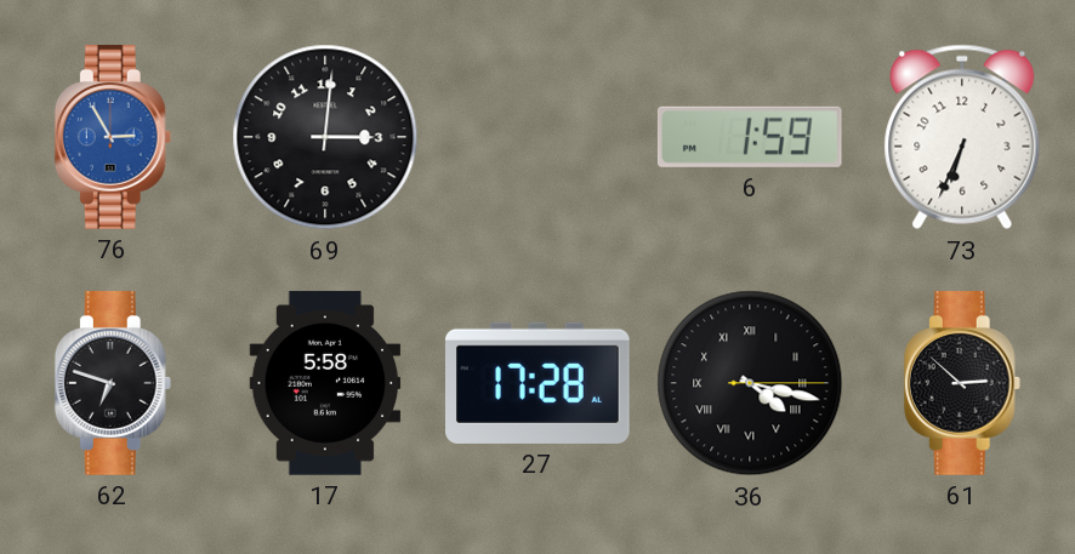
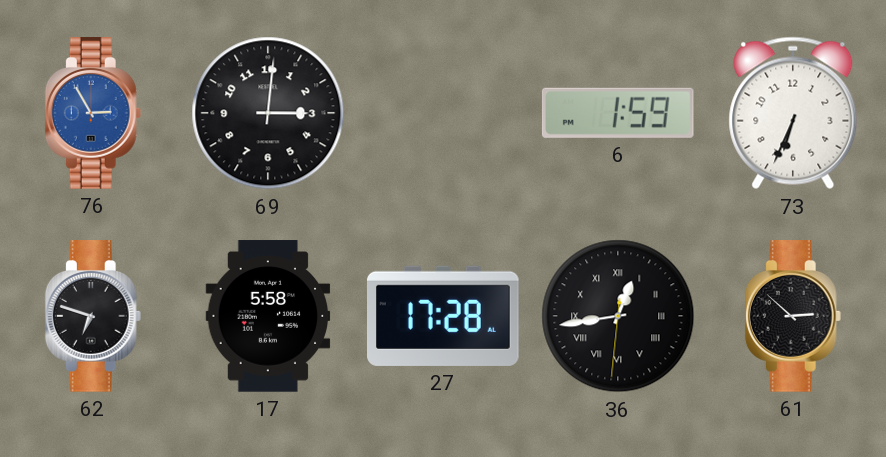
36: 4:17 -> 12:43
